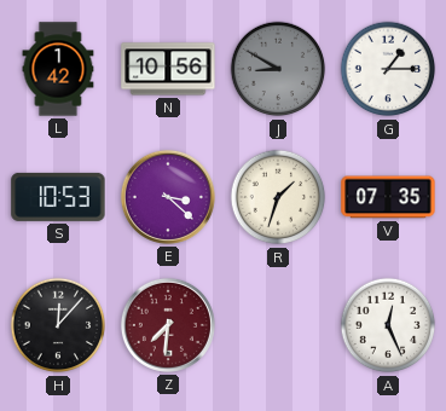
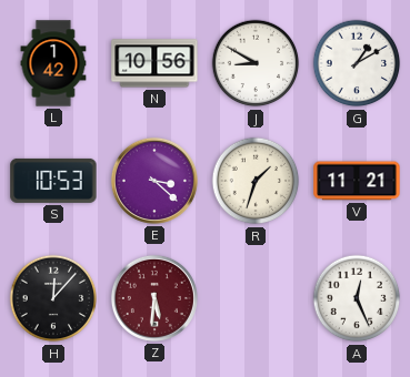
J dial: grey -> white
G: 1:15 -> 1:10
V: 07:35 -> 11:21
Z: 7:31 -> 5:31
